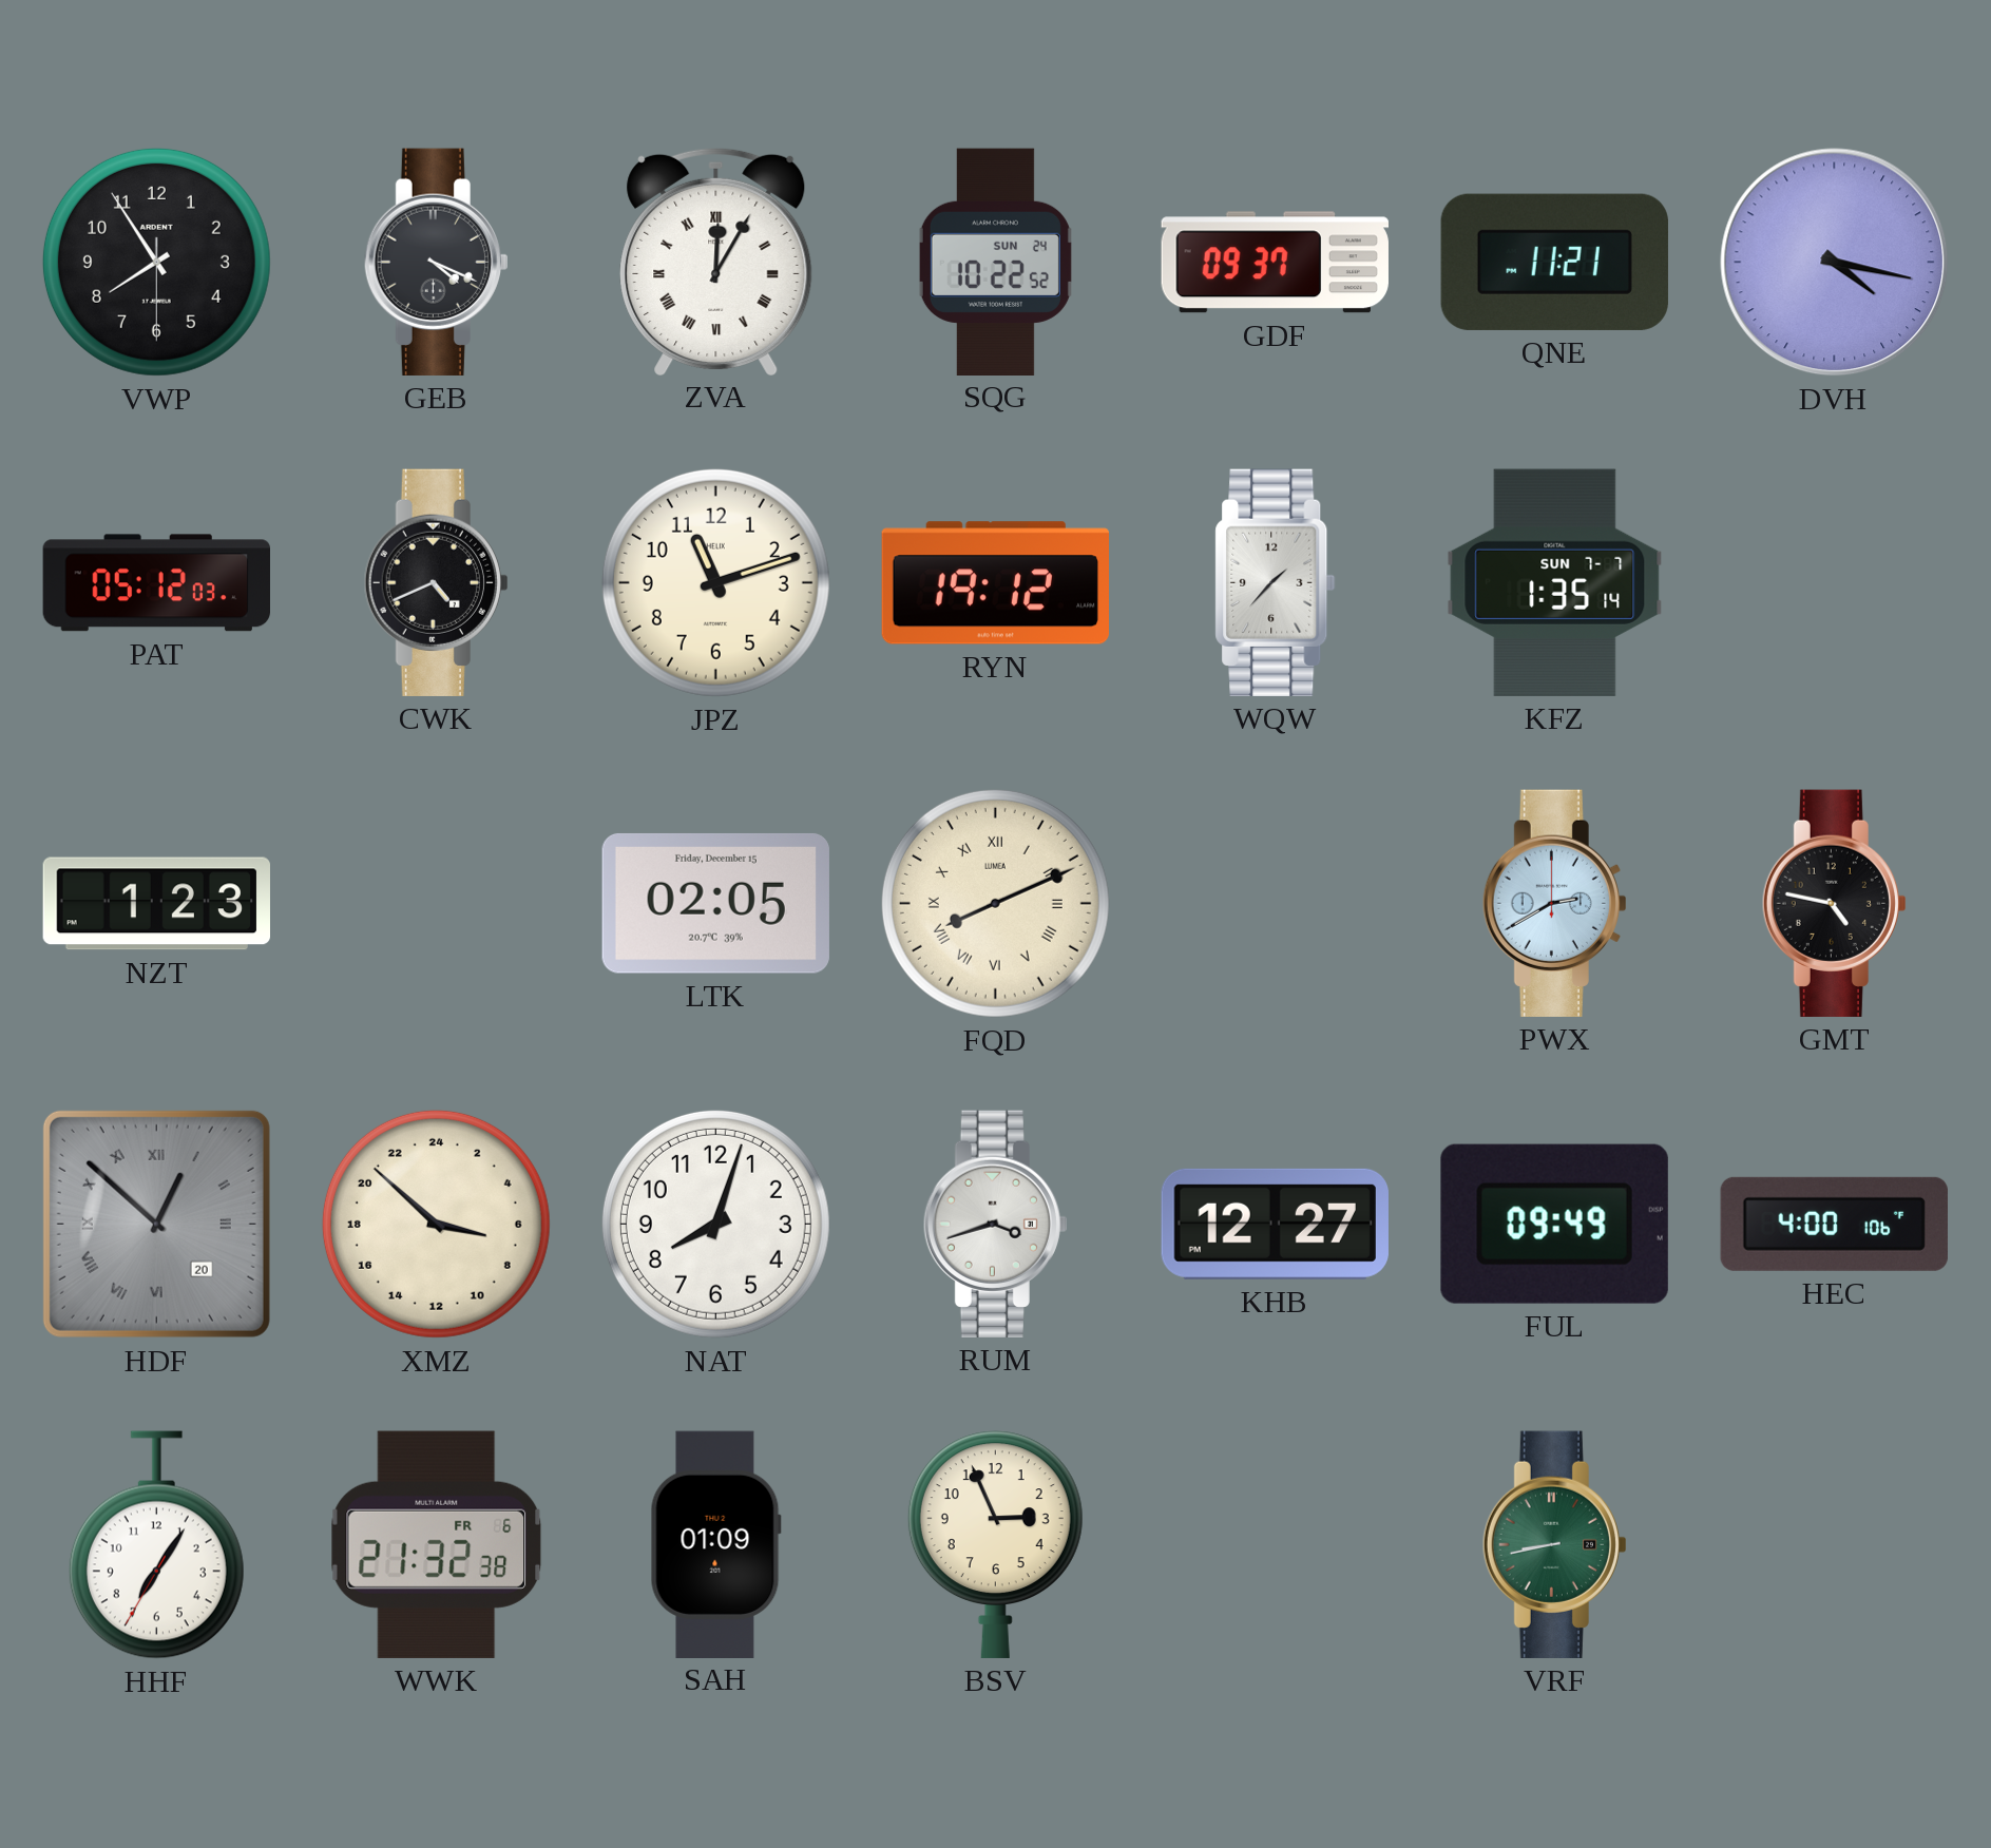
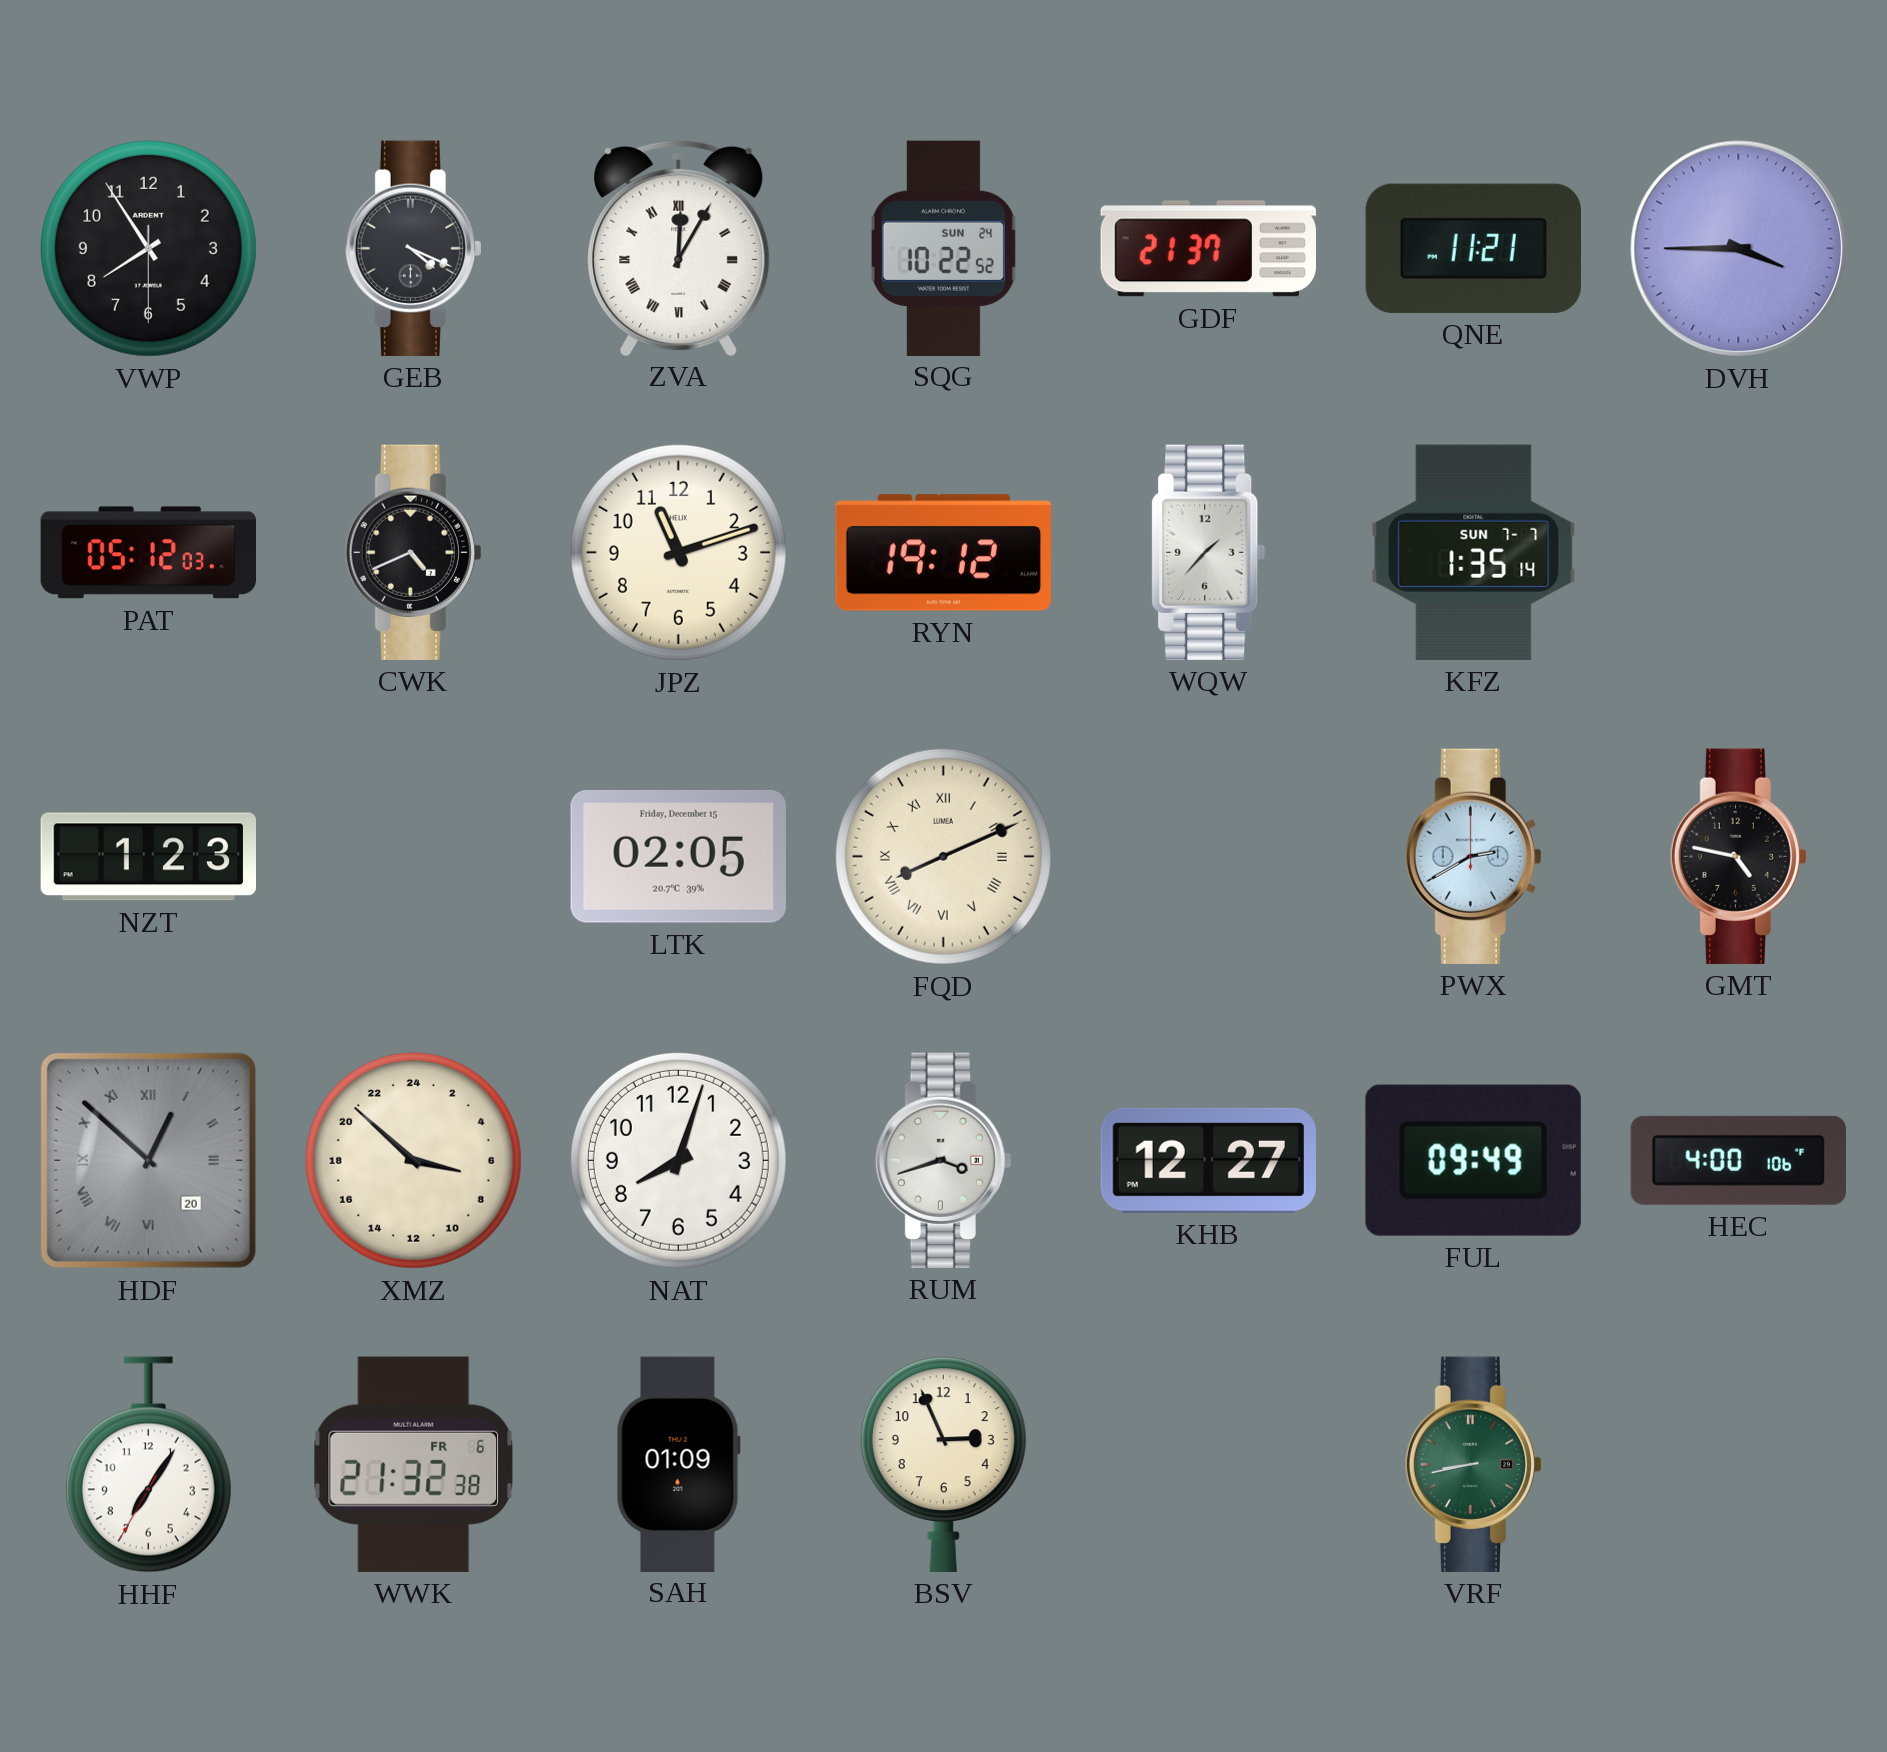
GDF: 09:37 -> 21:37
DVH: 4:17 -> 3:45
